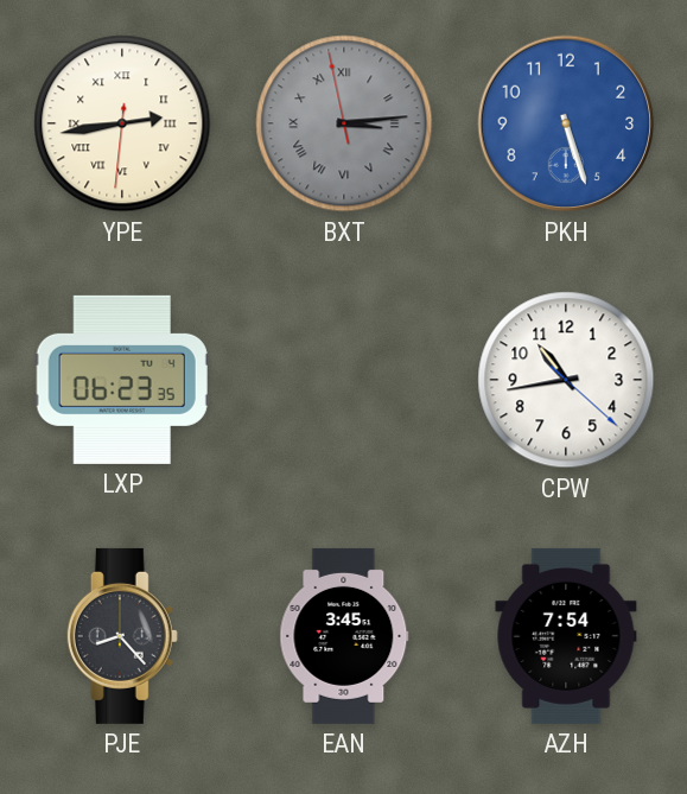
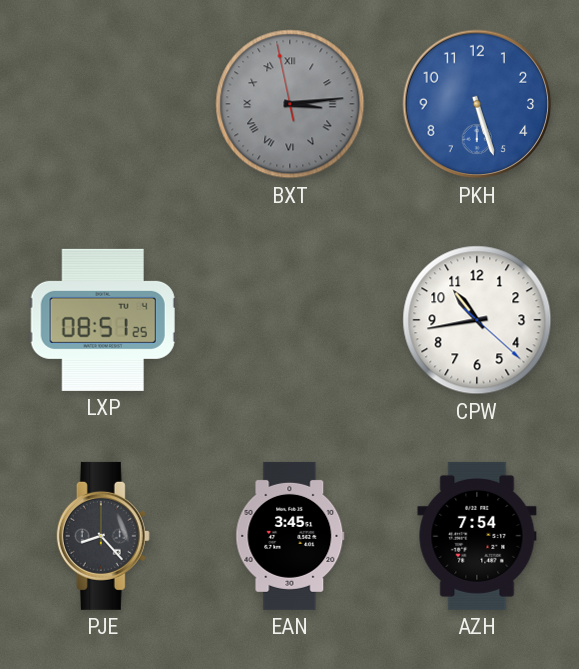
YPE: 2:43 -> none
LXP: 06:23 -> 08:51
